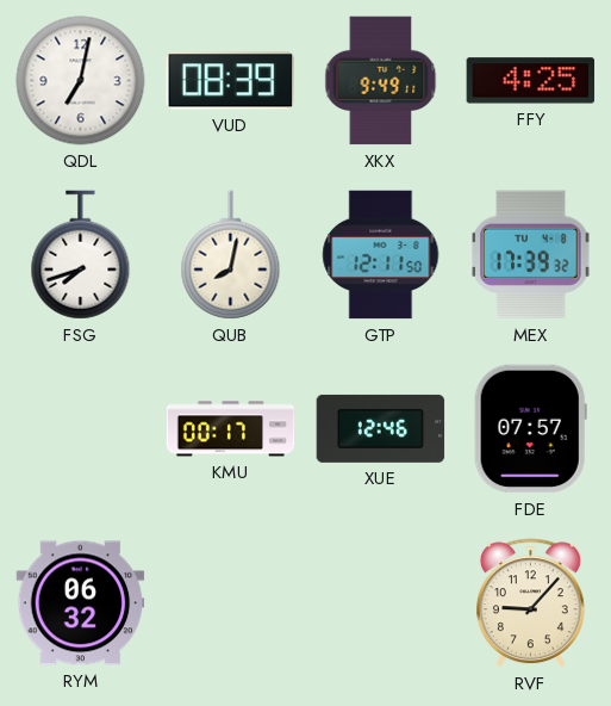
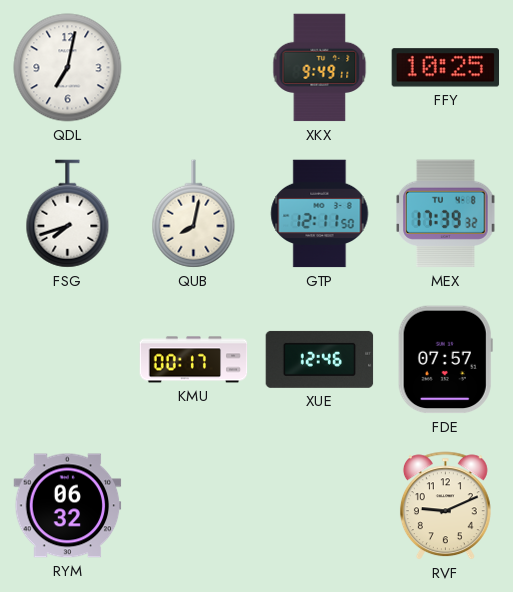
VUD: 08:39 -> none
FFY: 4:25 -> 10:25
RVF: 9:07 -> 9:11
